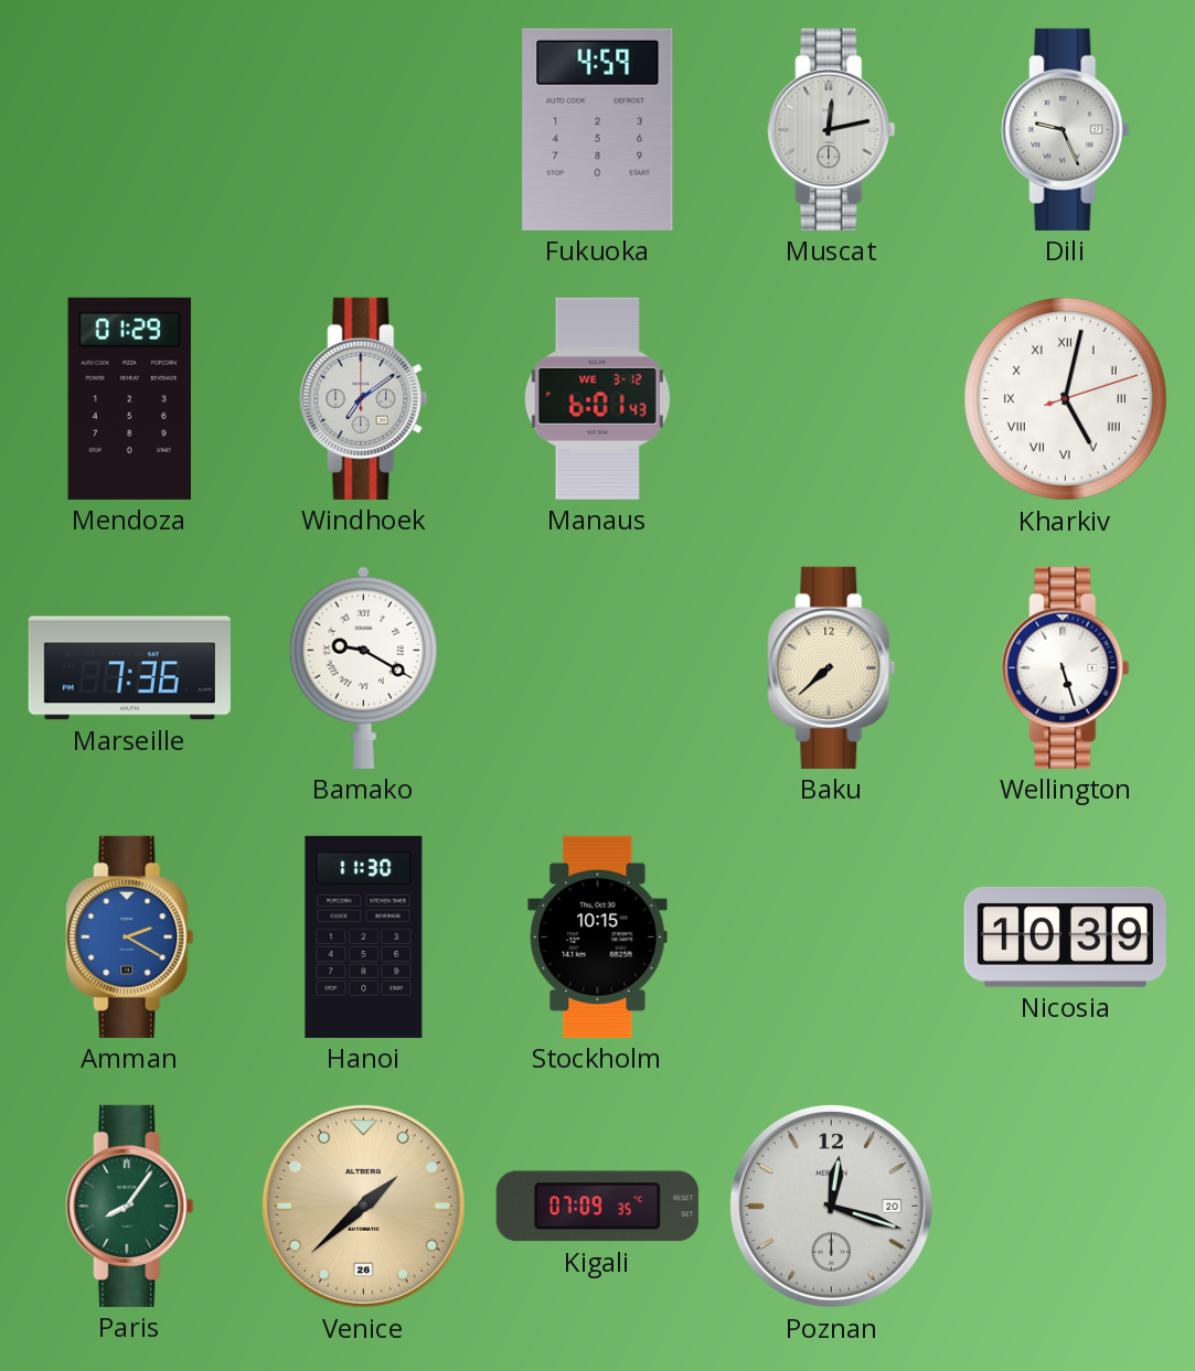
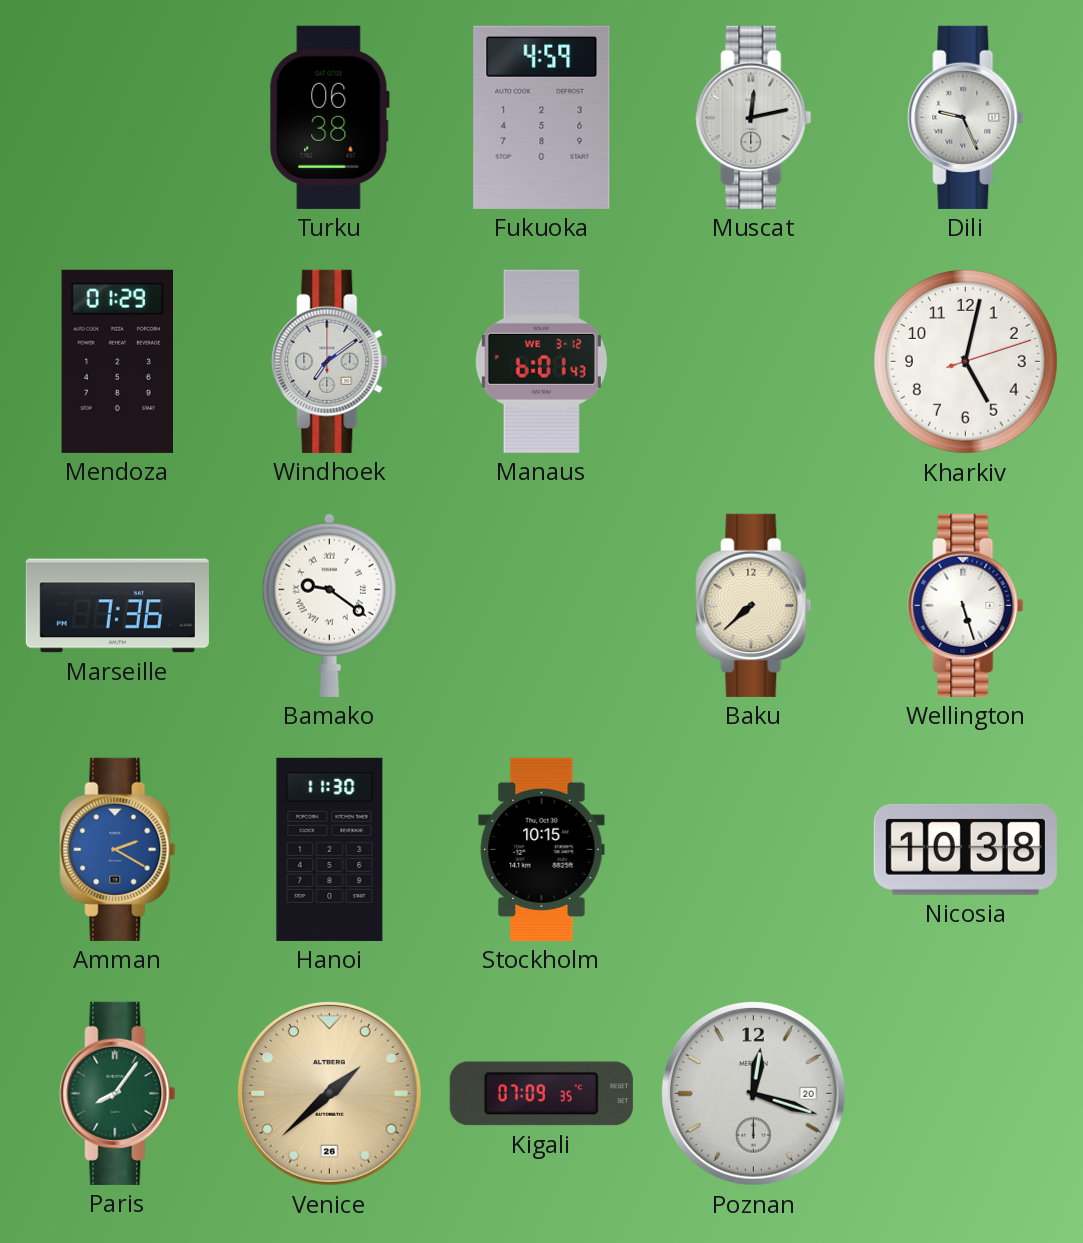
Turku: none -> 06:38
Kharkiv numerals: Roman -> Arabic
Bamako: 9:20 -> 9:21
Nicosia: 10:39 -> 10:38
